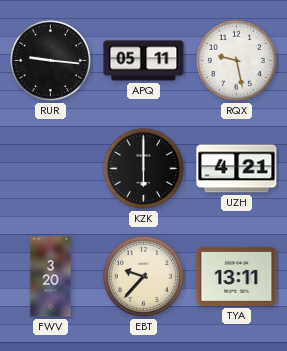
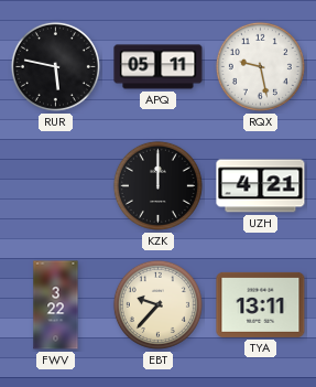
RUR: 9:16 -> 5:47
KZK: 6:00 -> 12:00
FWV: 3:20 -> 3:22
